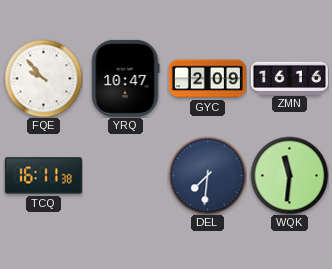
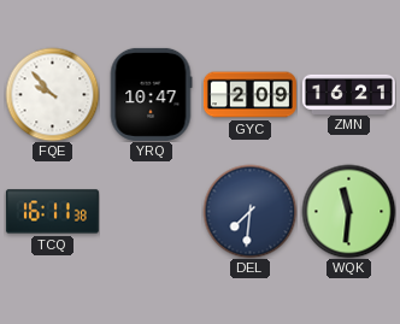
ZMN: 16:16 -> 16:21
